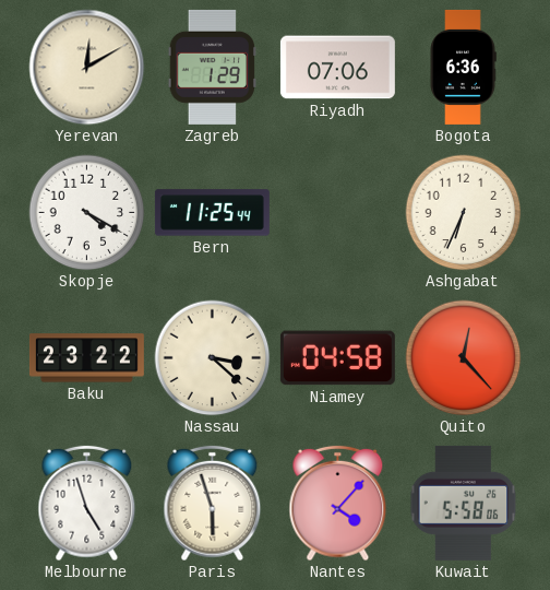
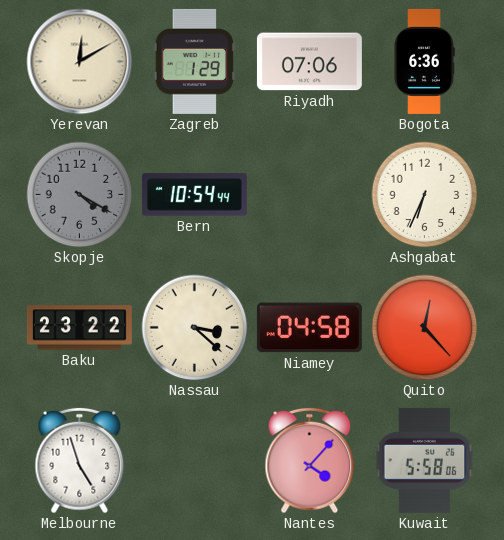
Skopje dial: white -> grey
Bern: 11:25 -> 10:54
Paris: 5:57 -> none
